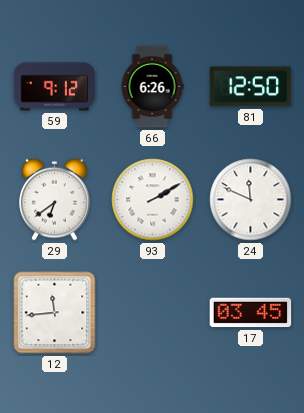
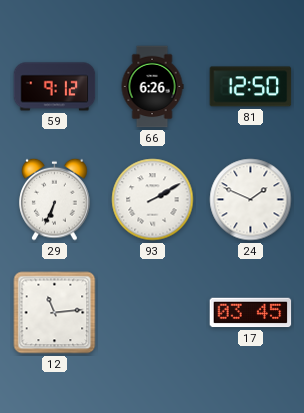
29: 6:39 -> 6:34
24: 11:49 -> 1:49
12: 11:44 -> 11:14
